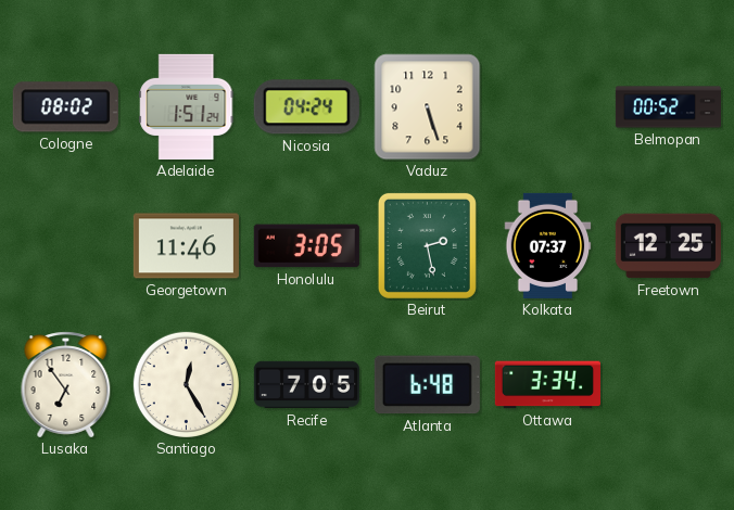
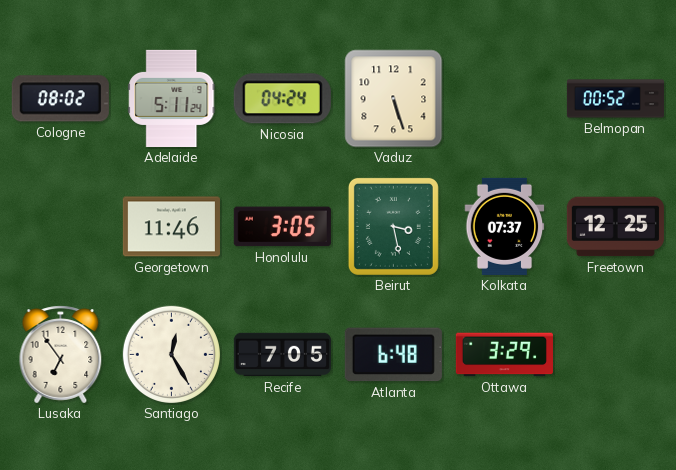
Adelaide: 1:51 -> 5:11
Beirut: 2:28 -> 3:28
Ottawa: 3:34 -> 3:29
